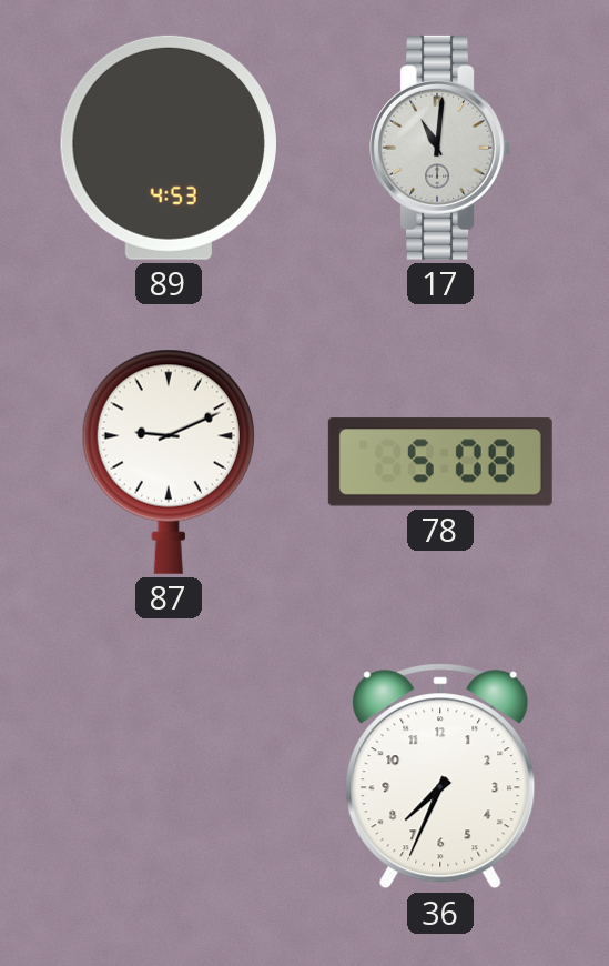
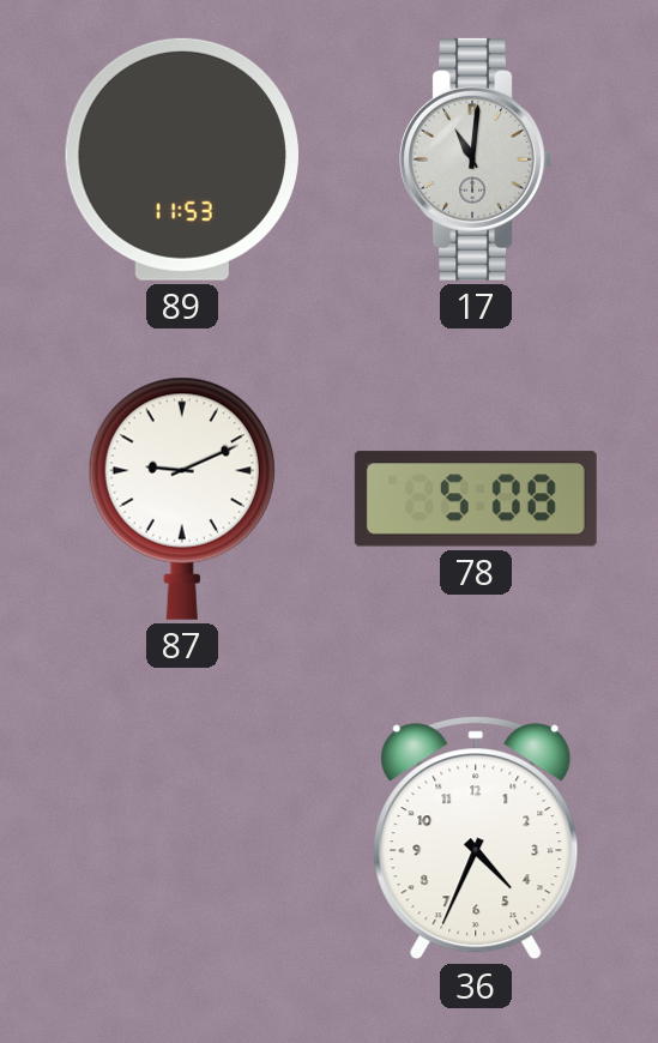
89: 4:53 -> 11:53
36: 7:34 -> 4:34
